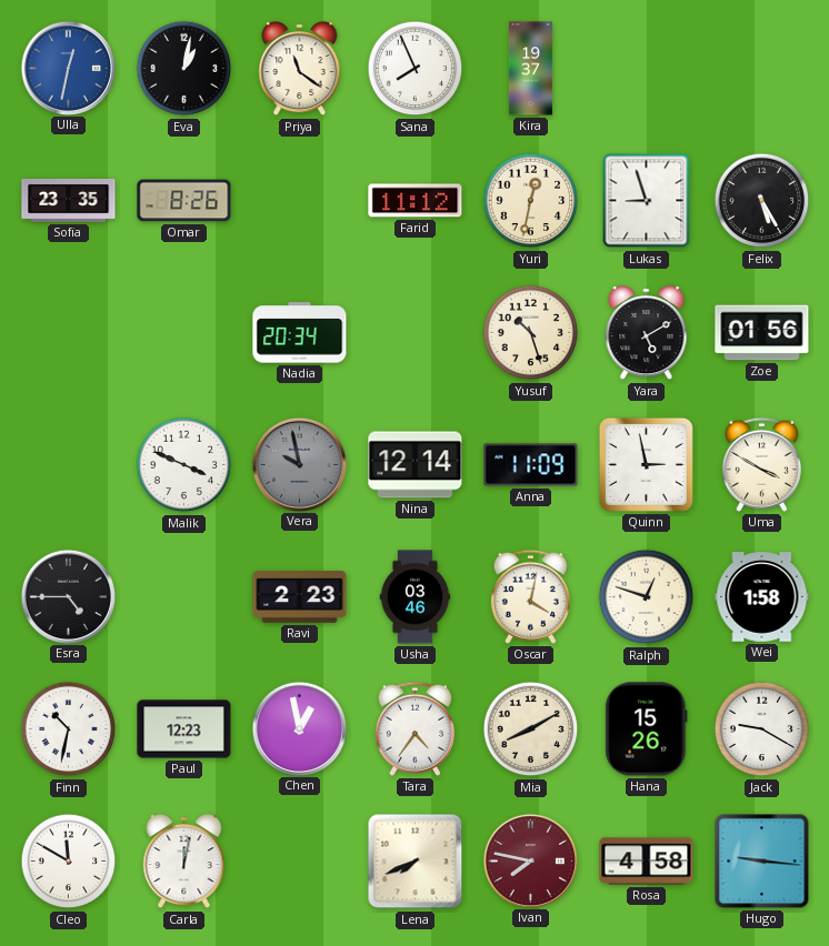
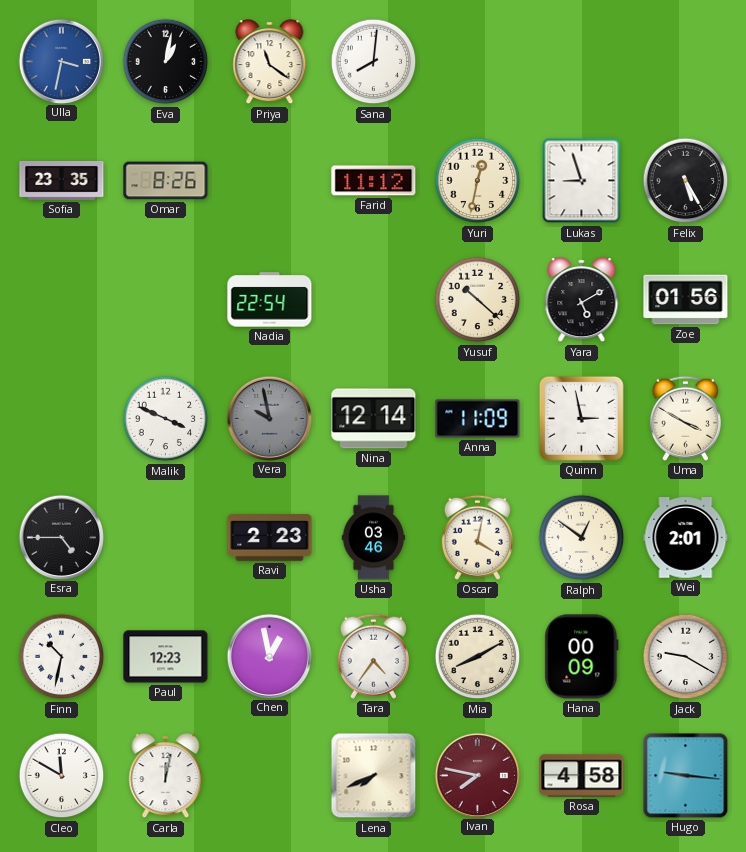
Ulla: 12:32 -> 3:32
Sana: 7:56 -> 8:01
Kira: 19:37 -> none
Nadia: 20:34 -> 22:54
Yusuf: 10:27 -> 10:22
Ralph: 12:48 -> 12:51
Wei: 1:58 -> 2:01
Hana: 15:26 -> 00:09
